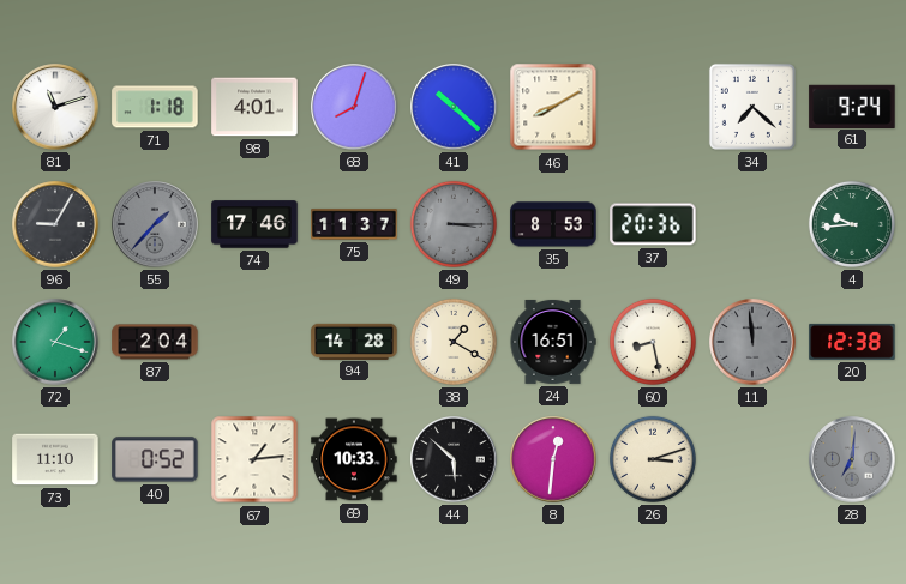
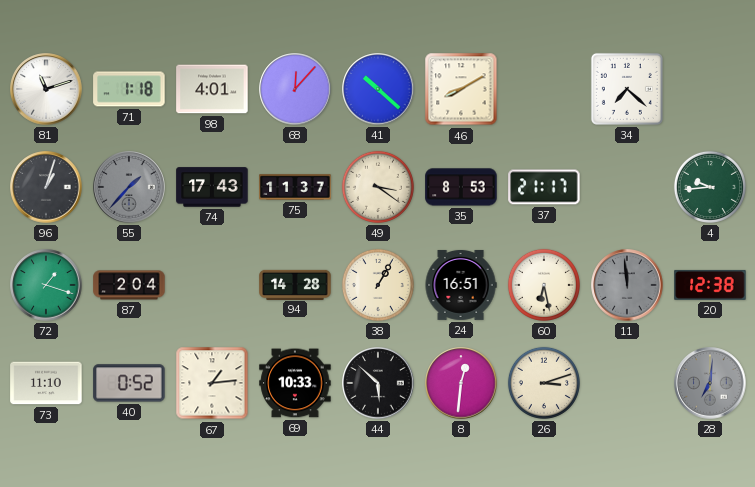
68: 8:03 -> 12:07
61: 9:24 -> none
96: 9:05 -> 1:03
74: 17:46 -> 17:43
49: 3:15 -> 3:21
49 dial: grey -> cream
37: 20:36 -> 21:17
38: 1:20 -> 1:05
60: 8:28 -> 6:28
